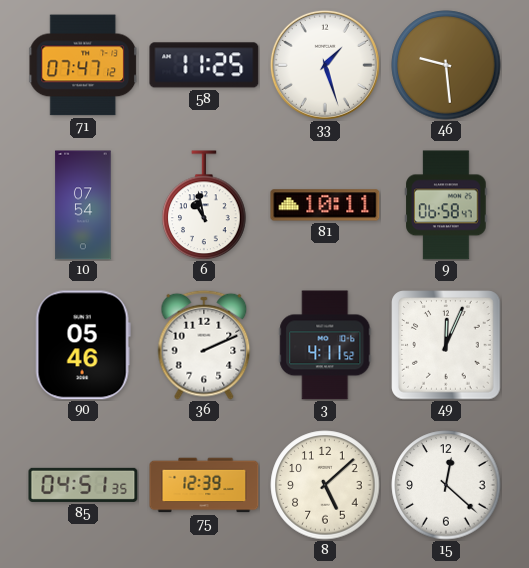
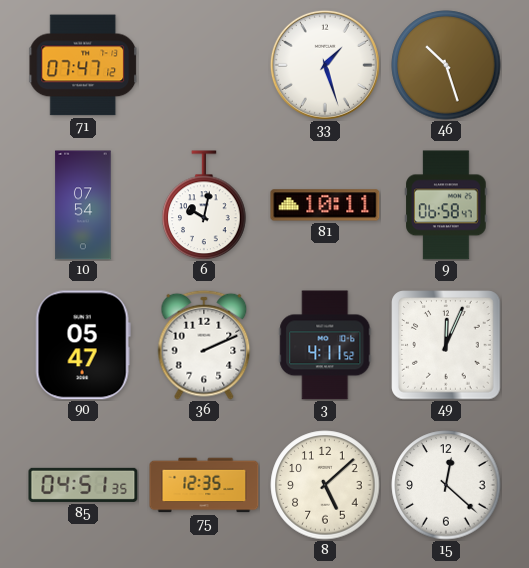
58: 11:25 -> none
46: 9:29 -> 10:27
6: 10:58 -> 10:02
90: 05:46 -> 05:47
75: 12:39 -> 12:35
